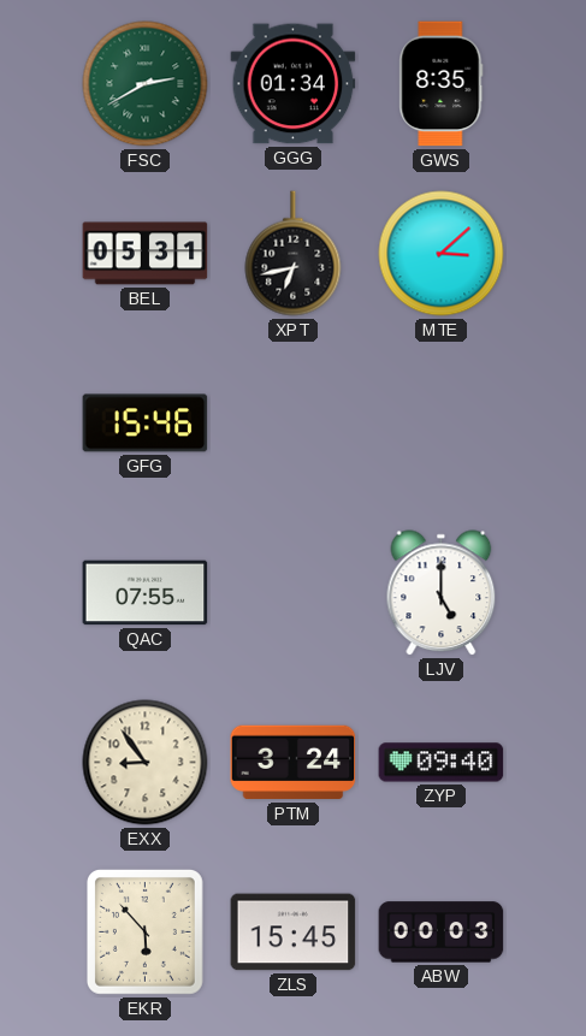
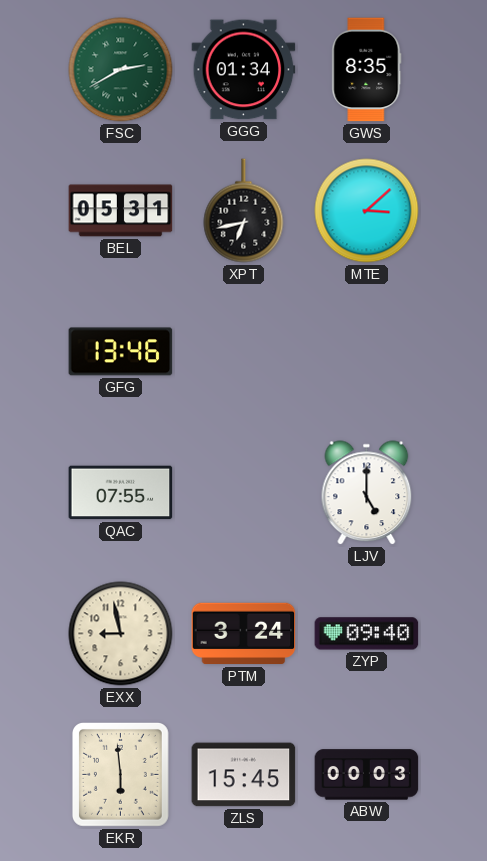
GFG: 15:46 -> 13:46
EXX: 8:54 -> 8:58
EKR: 5:53 -> 5:59
